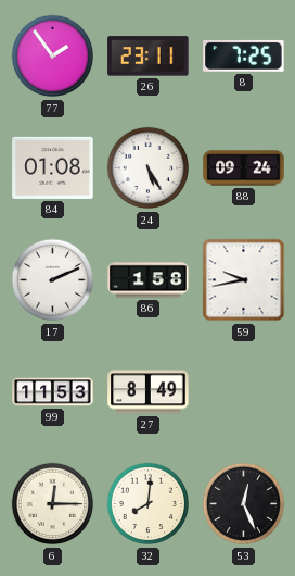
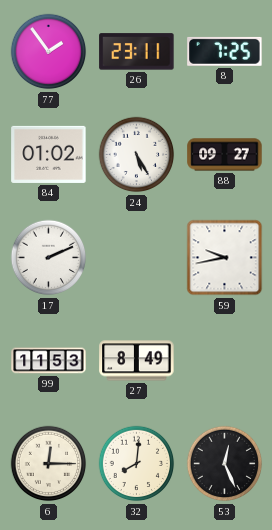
84: 01:08 -> 01:02
88: 09:24 -> 09:27
86: 1:58 -> none
